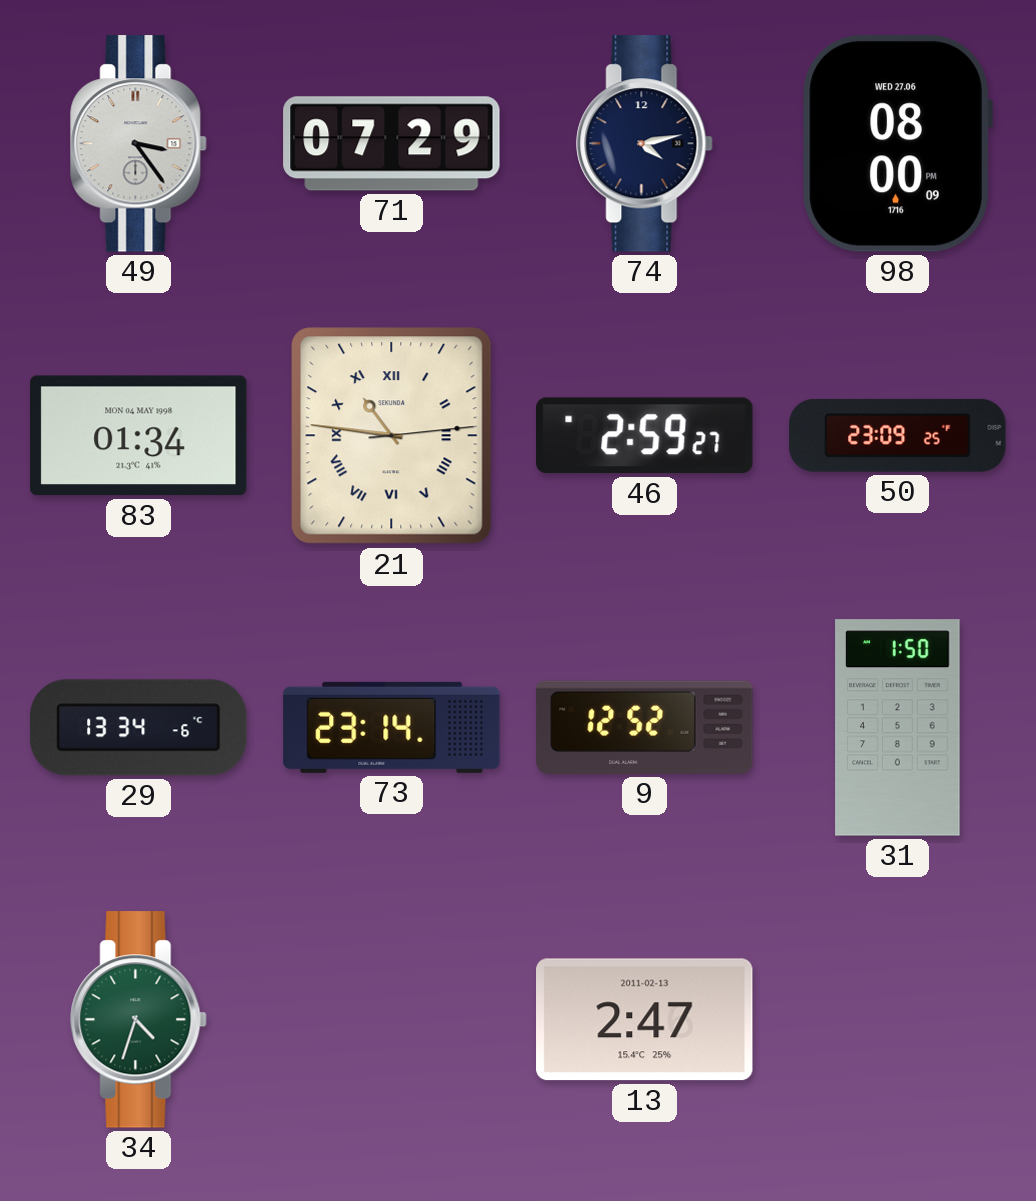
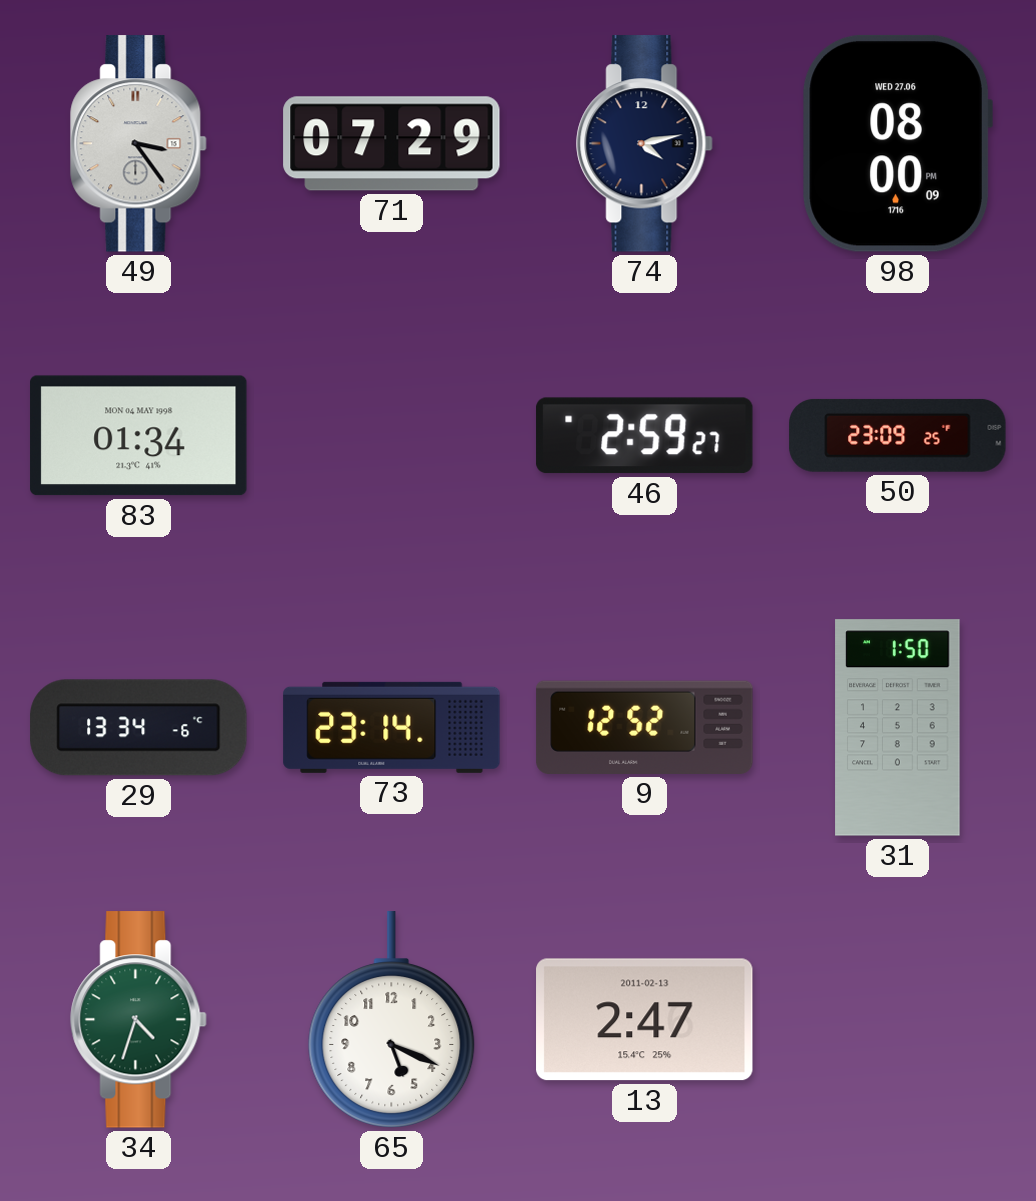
21: 10:46 -> none
65: none -> 5:19
